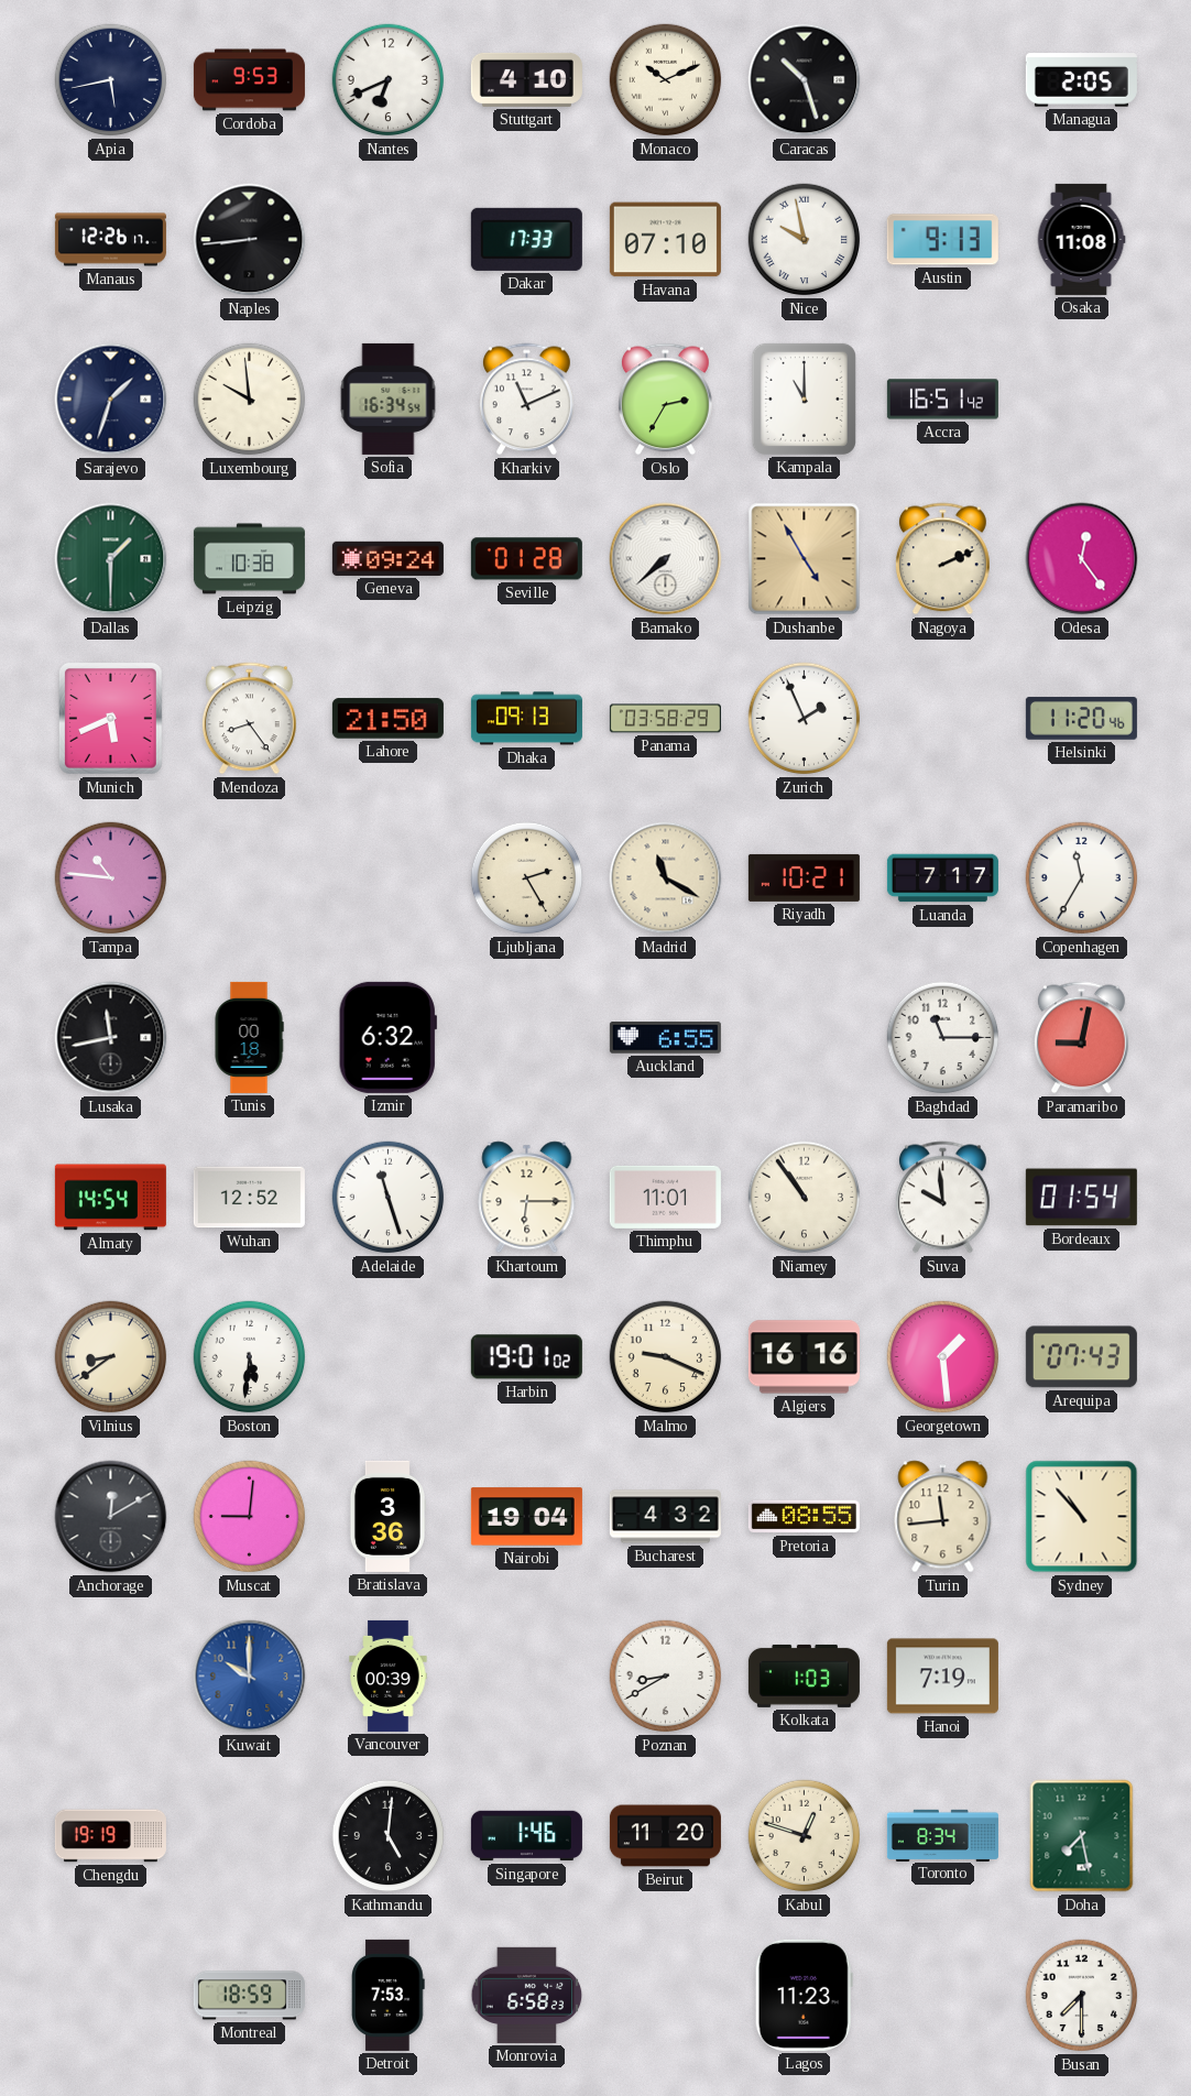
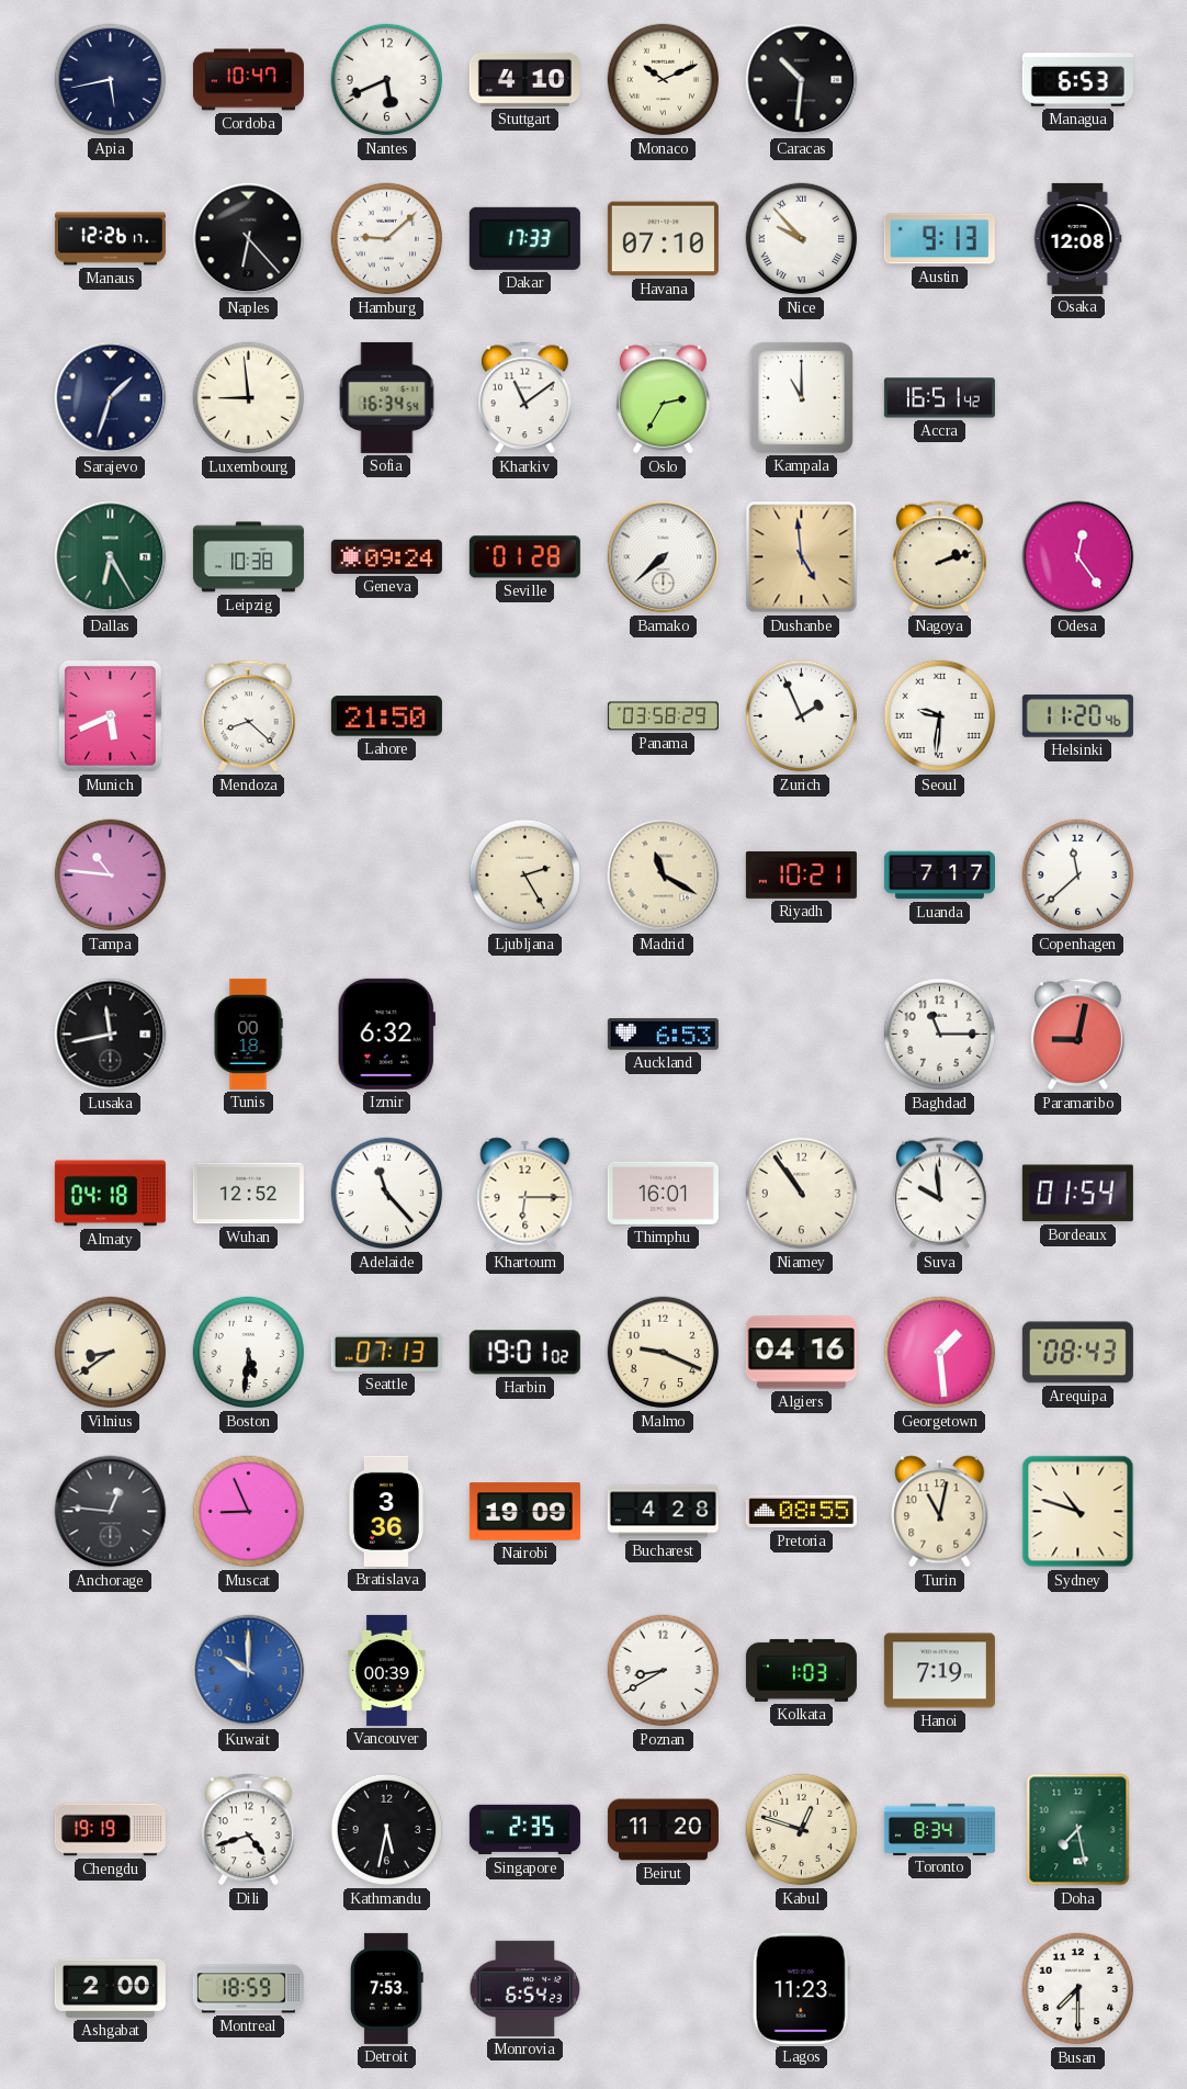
Cordoba: 9:53 -> 10:47
Nantes: 6:41 -> 5:41
Caracas: 10:27 -> 10:31
Managua: 2:05 -> 6:53
Naples: 8:44 -> 6:23
Hamburg: none -> 9:08
Nice: 9:58 -> 9:53
Osaka: 11:08 -> 12:08
Luxembourg: 9:59 -> 8:59
Kharkiv: 11:11 -> 11:09
Dallas: 1:30 -> 6:25
Dushanbe: 4:55 -> 4:59
Nagoya: 2:11 -> 2:12
Mendoza: 8:24 -> 8:22
Dhaka: 09:13 -> none
Seoul: none -> 9:31
Copenhagen: 11:35 -> 11:38
Auckland: 6:55 -> 6:53
Almaty: 14:54 -> 04:18
Adelaide: 11:27 -> 11:23
Thimphu: 11:01 -> 16:01
Seattle: none -> 07:13
Algiers: 16:16 -> 04:16
Arequipa: 07:43 -> 08:43
Anchorage: 12:10 -> 12:46
Muscat: 9:01 -> 8:56
Nairobi: 19:04 -> 19:09
Bucharest: 4:32 -> 4:28
Turin: 11:44 -> 11:02
Sydney: 10:53 -> 10:48
Dili: none -> 4:42
Kathmandu: 5:01 -> 5:32
Singapore: 1:46 -> 2:35
Ashgabat: none -> 2:00
Monrovia: 6:58 -> 6:54
